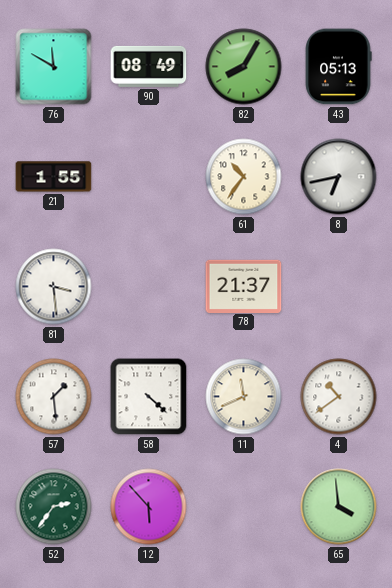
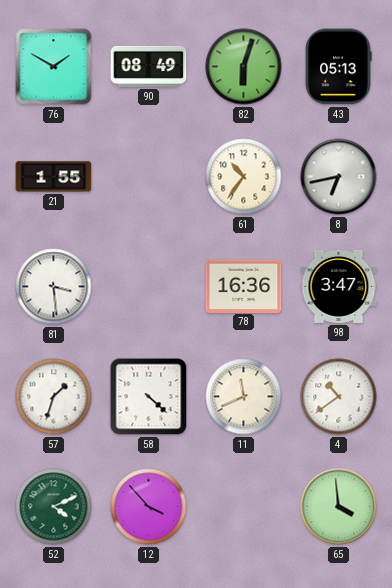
76: 11:50 -> 1:50
82: 8:05 -> 6:03
78: 21:37 -> 16:36
98: none -> 3:47
57: 1:29 -> 1:33
52: 2:36 -> 4:11
12: 5:53 -> 3:53
